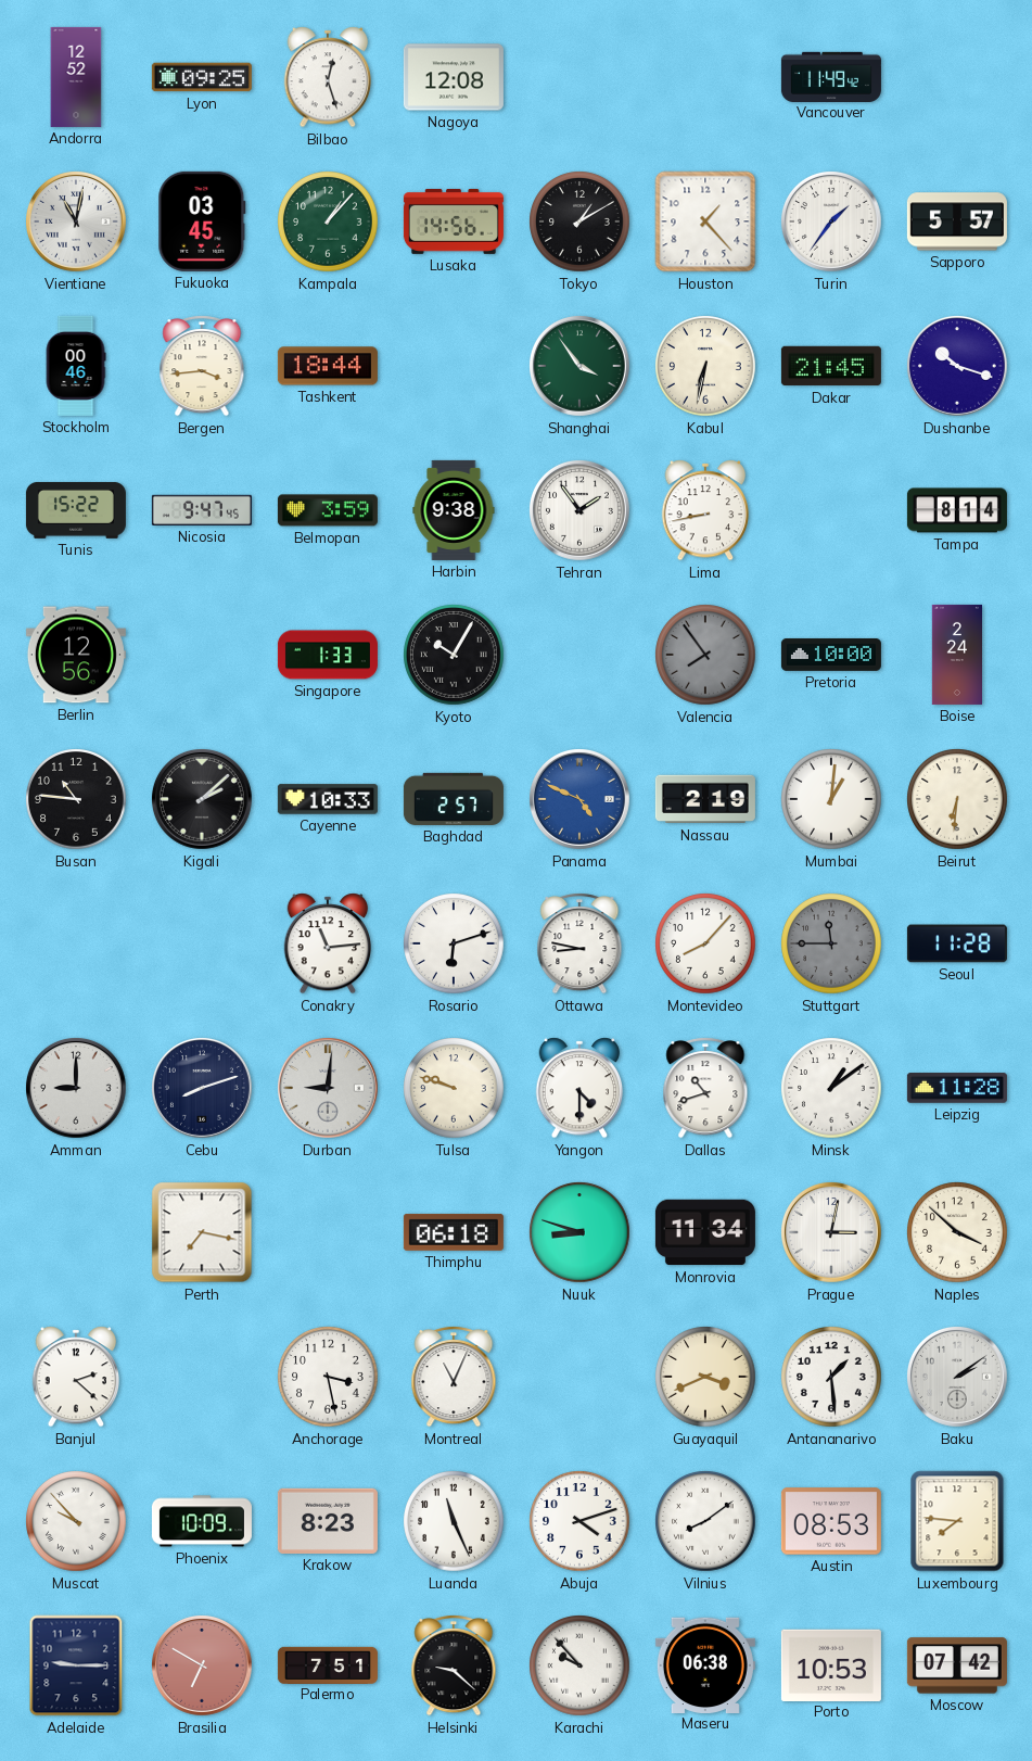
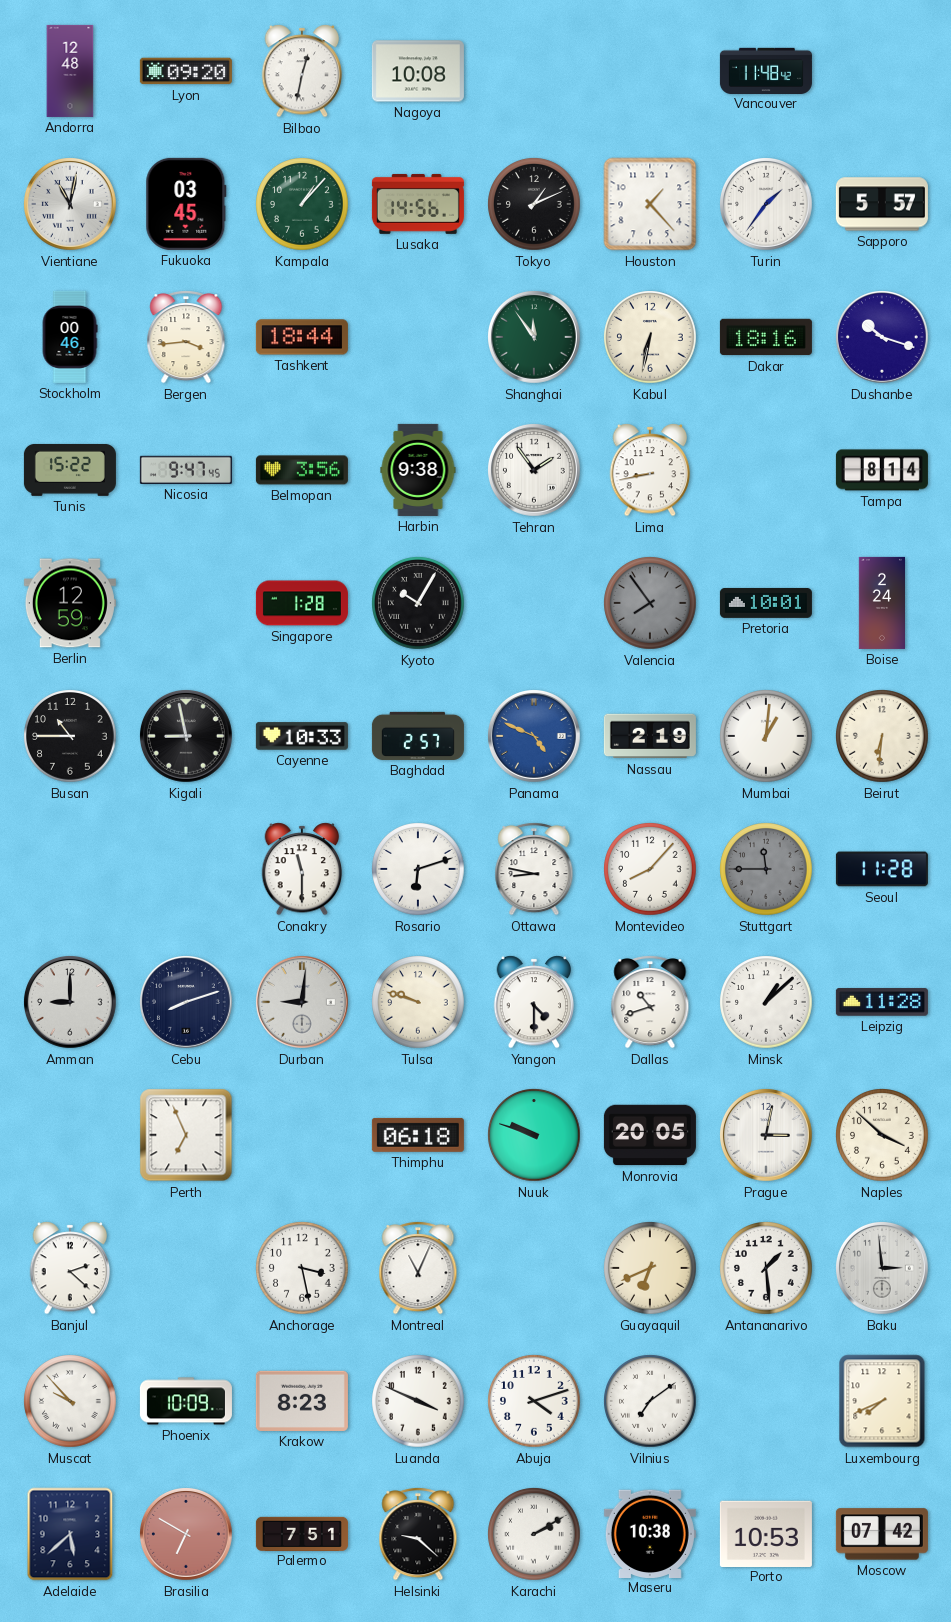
Andorra: 12:52 -> 12:48
Lyon: 09:25 -> 09:20
Bilbao: 12:27 -> 12:32
Nagoya: 12:08 -> 10:08
Vancouver: 11:49 -> 11:48
Tokyo: 1:10 -> 1:11
Shanghai: 3:54 -> 11:54
Dakar: 21:45 -> 18:16
Belmopan: 3:59 -> 3:56
Berlin: 12:56 -> 12:59
Singapore: 1:33 -> 1:28
Pretoria: 10:00 -> 10:01
Busan: 10:46 -> 10:45
Kigali: 2:08 -> 8:58
Conakry: 11:14 -> 11:30
Minsk: 1:09 -> 1:08
Perth: 7:17 -> 6:56
Nuuk: 8:48 -> 9:48
Monrovia: 11:34 -> 20:05
Guayaquil: 3:41 -> 6:41
Baku: 2:09 -> 2:59
Luanda: 11:26 -> 3:49
Vilnius: 8:09 -> 7:09
Austin: 08:53 -> none
Luxembourg: 7:46 -> 7:41
Adelaide: 9:15 -> 5:38
Karachi: 9:53 -> 2:10
Maseru: 06:38 -> 10:38
